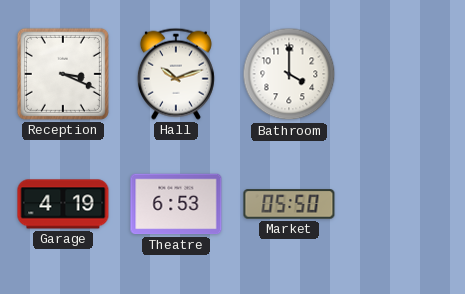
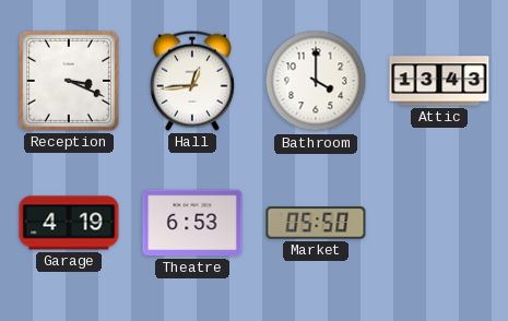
Hall: 10:12 -> 12:44
Attic: none -> 13:43
